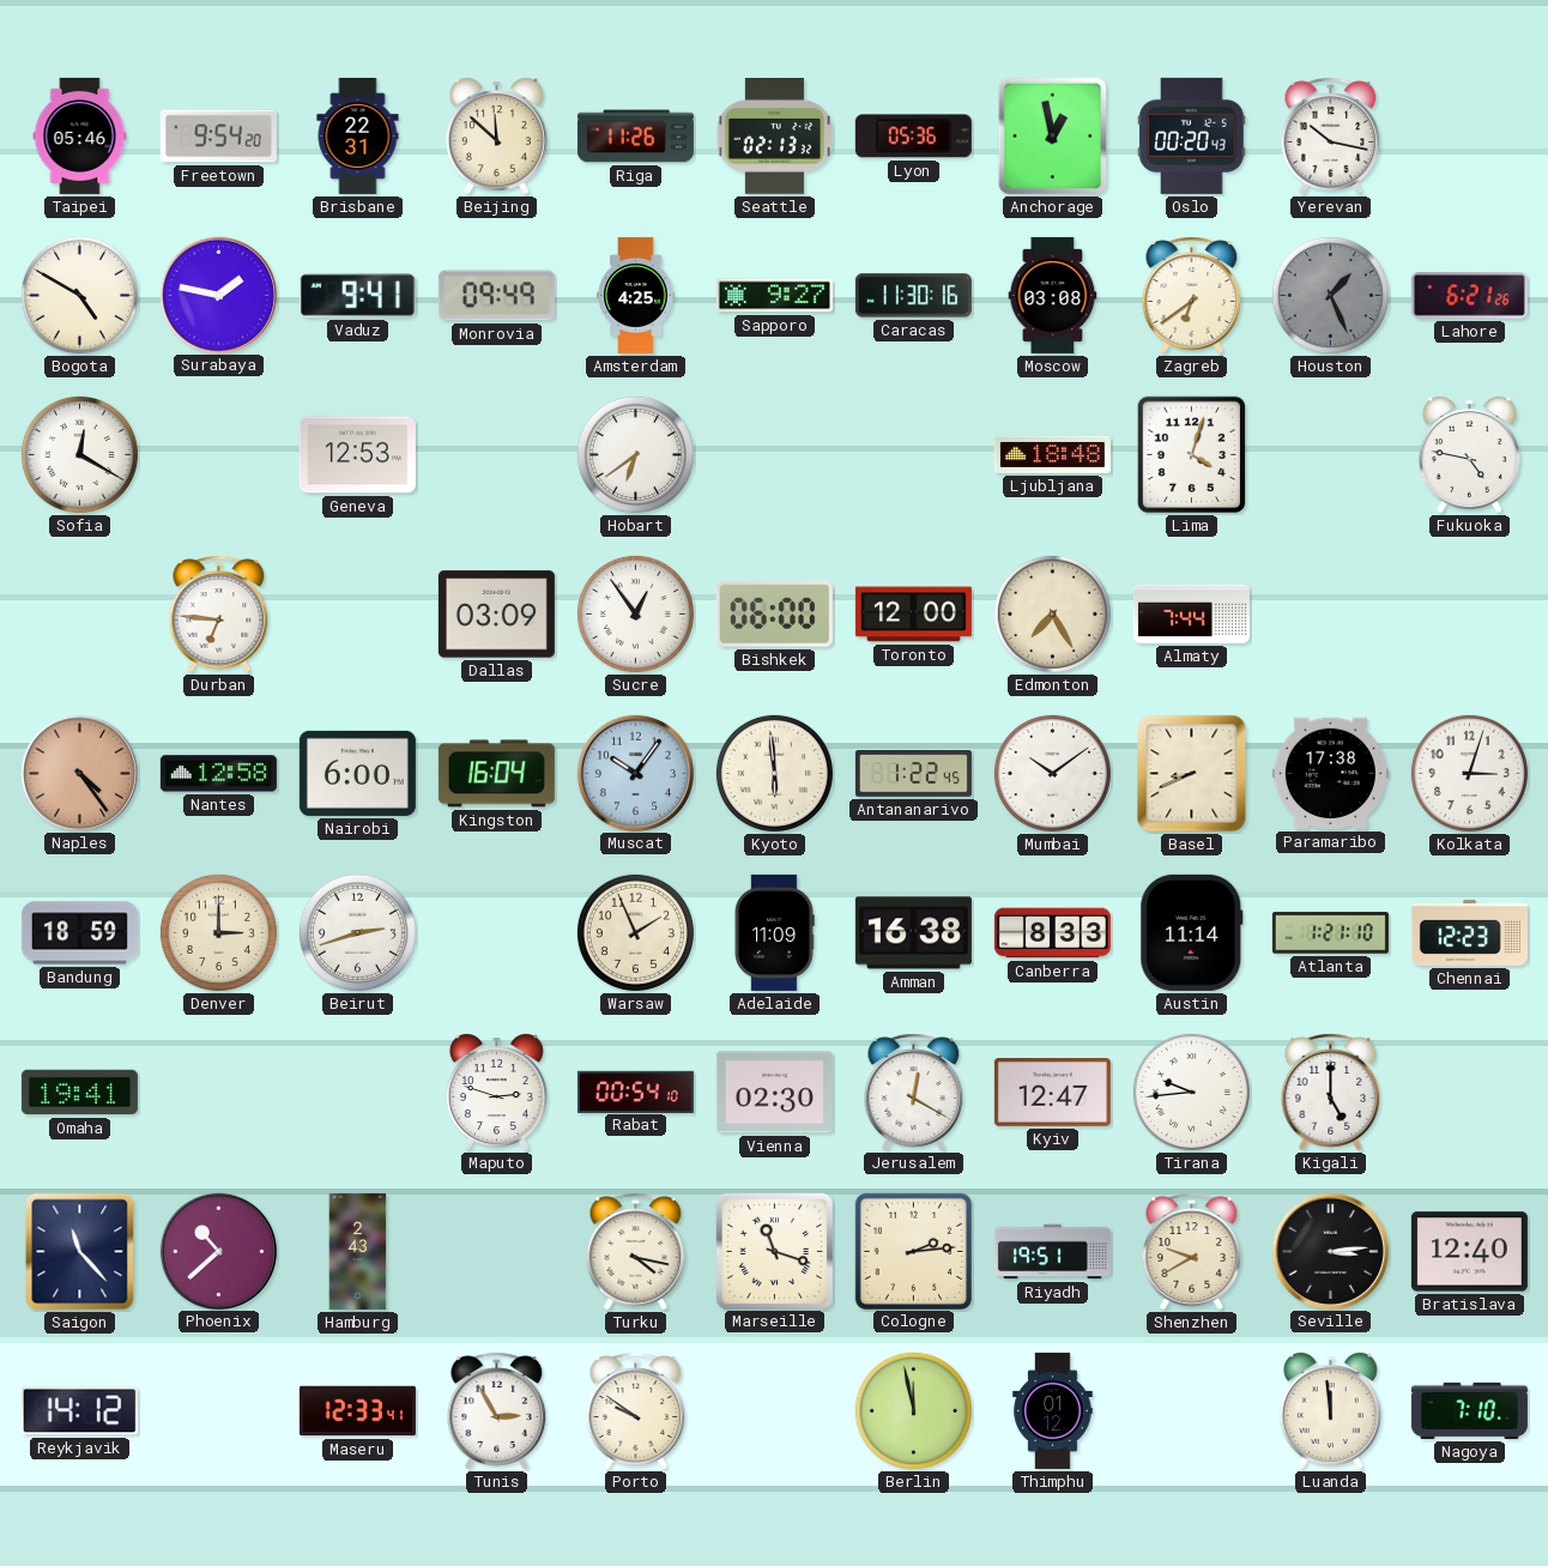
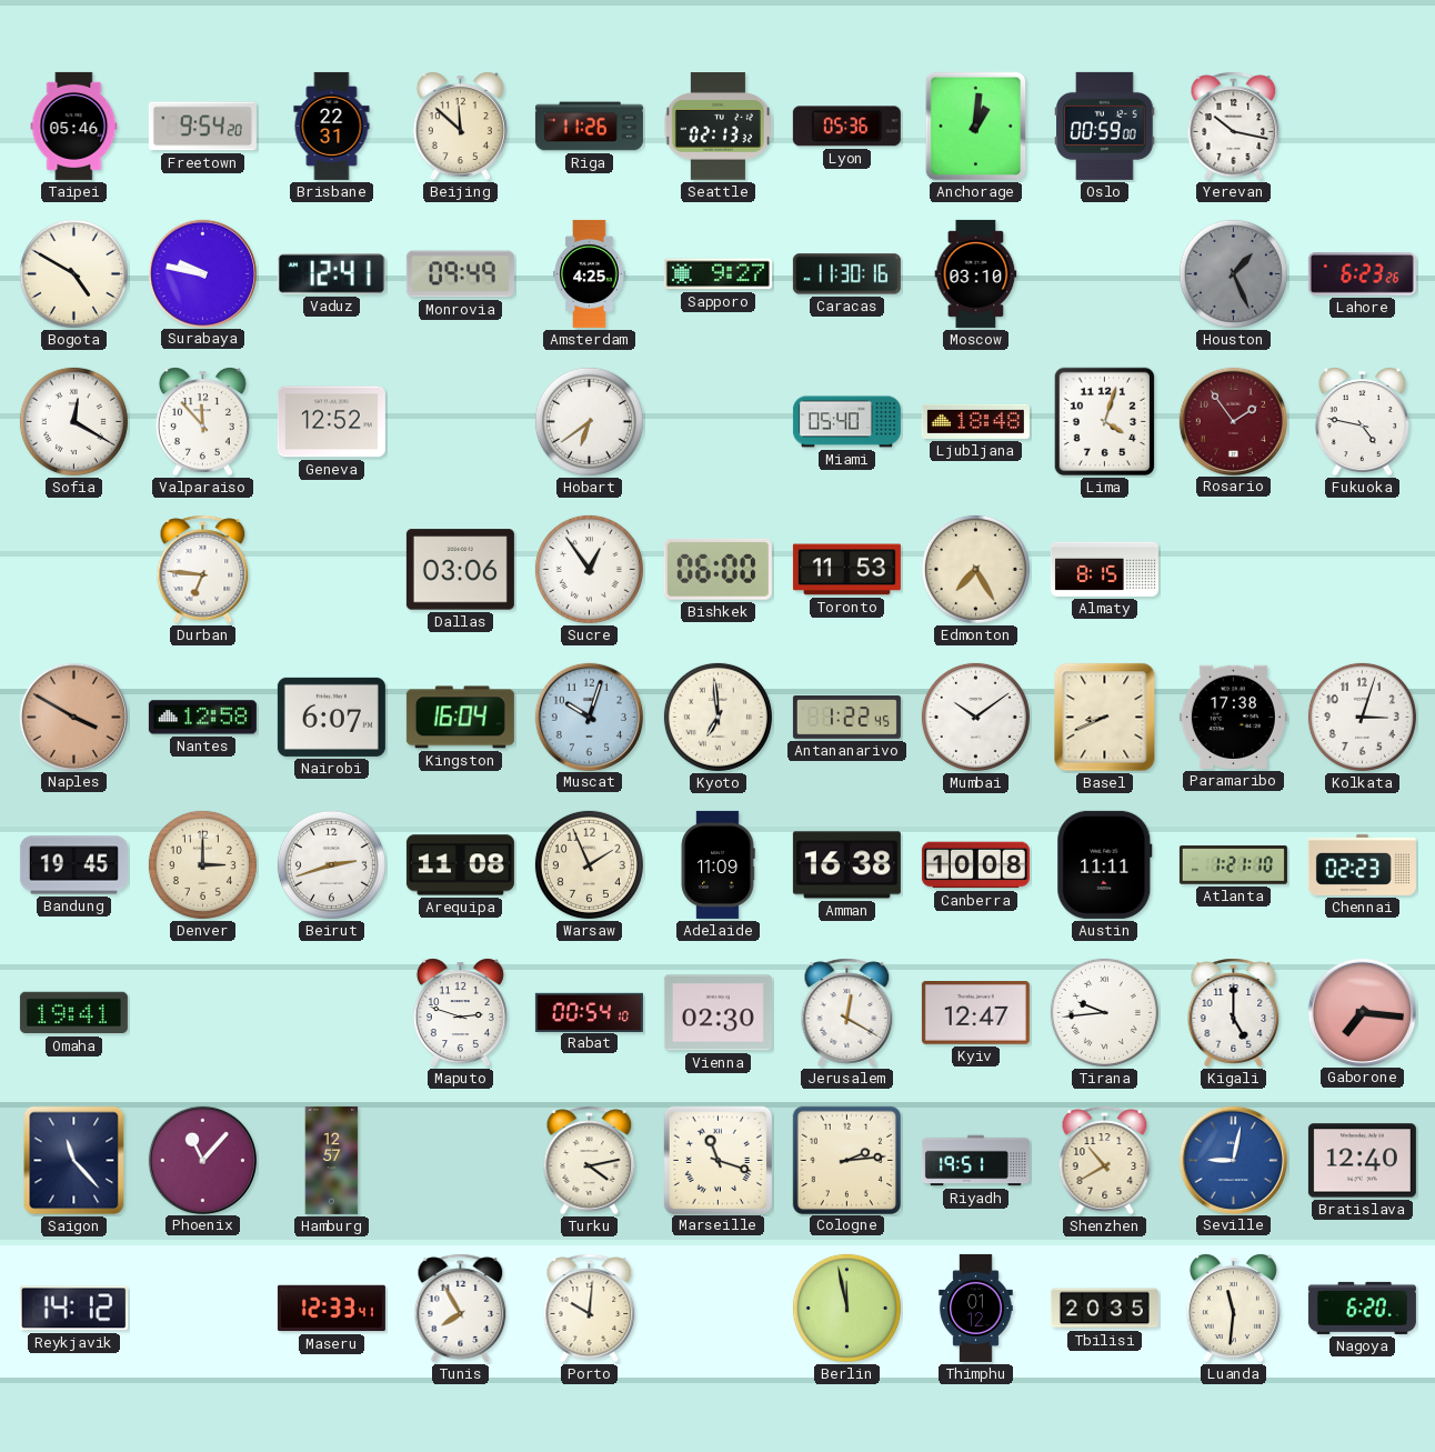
Anchorage: 12:58 -> 1:01
Oslo: 00:20 -> 00:59
Surabaya: 1:47 -> 9:47
Vaduz: 9:41 -> 12:41
Moscow: 03:08 -> 03:10
Zagreb: 6:39 -> none
Lahore: 6:21 -> 6:23
Valparaiso: none -> 11:53
Geneva: 12:53 -> 12:52
Miami: none -> 05:40
Rosario: none -> 1:54
Dallas: 03:09 -> 03:06
Toronto: 12:00 -> 11:53
Almaty: 7:44 -> 8:15
Naples: 4:24 -> 3:50
Nairobi: 6:00 -> 6:07
Muscat: 10:06 -> 10:03
Kyoto: 5:59 -> 6:59
Bandung: 18:59 -> 19:45
Arequipa: none -> 11:08
Canberra: 8:33 -> 10:08
Austin: 11:14 -> 11:11
Chennai: 12:23 -> 02:23
Gaborone: none -> 7:16
Phoenix: 10:38 -> 11:07
Hamburg: 2:43 -> 12:57
Turku: 4:17 -> 4:13
Shenzhen: 9:40 -> 10:40
Seville: 3:14 -> 9:02
Seville dial: black -> blue
Tunis: 2:55 -> 7:55
Porto: 9:51 -> 10:01
Tbilisi: none -> 20:35
Luanda: 11:59 -> 11:31
Nagoya: 7:10 -> 6:20
